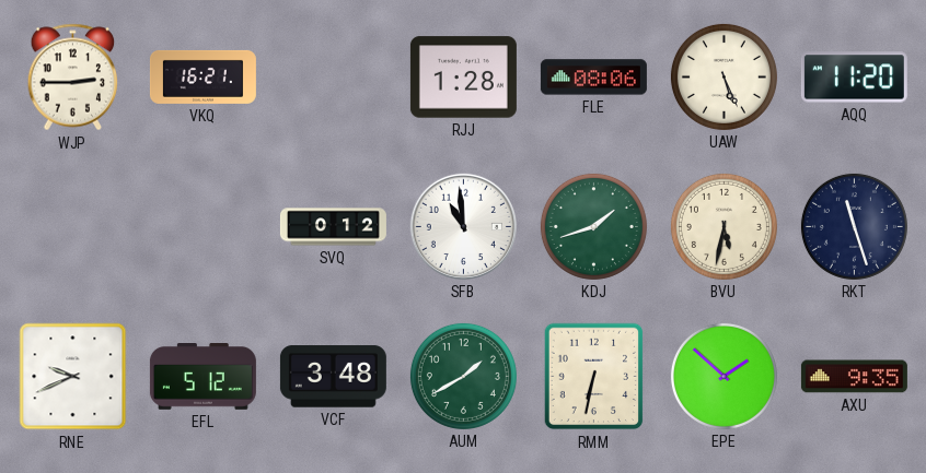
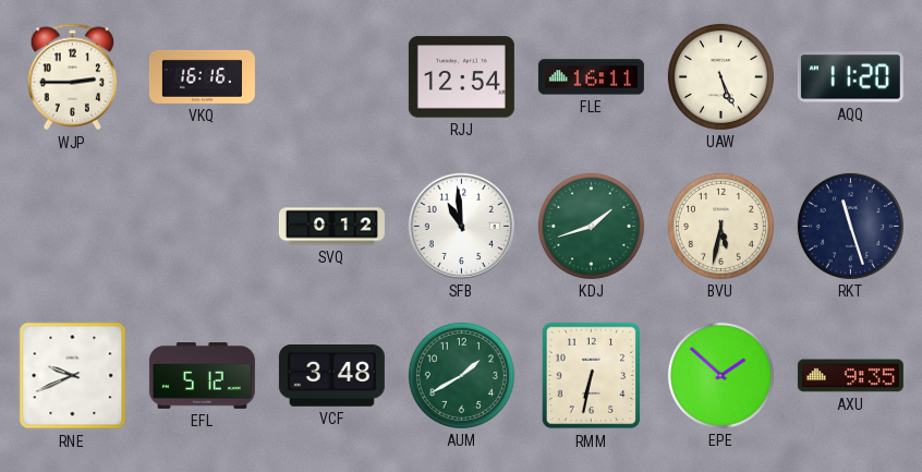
VKQ: 16:21 -> 16:16
RJJ: 1:28 -> 12:54
FLE: 08:06 -> 16:11
